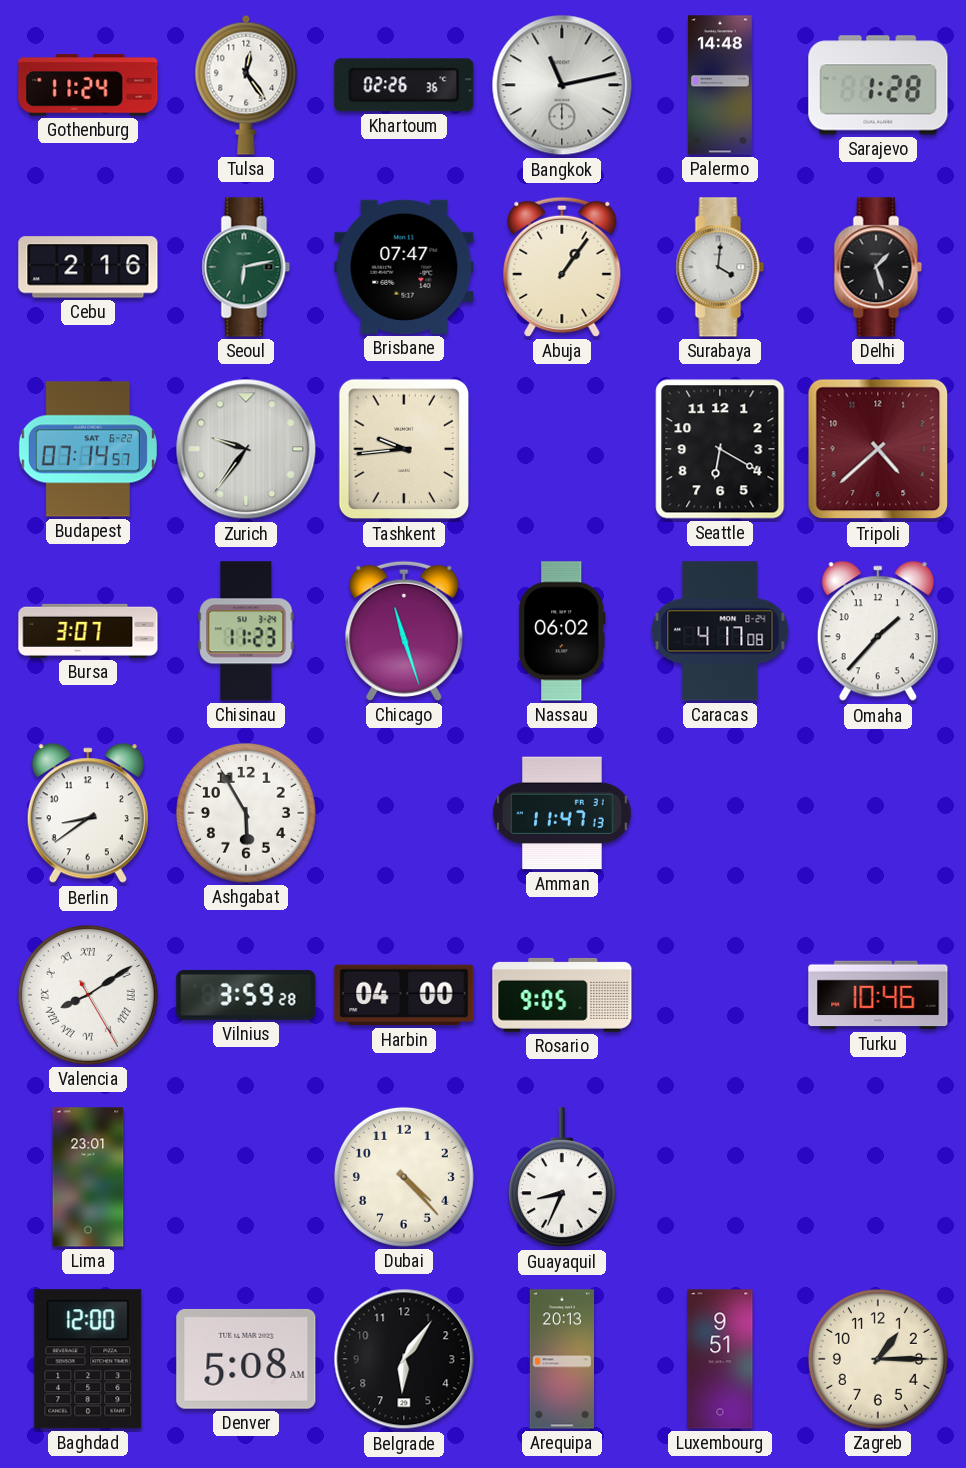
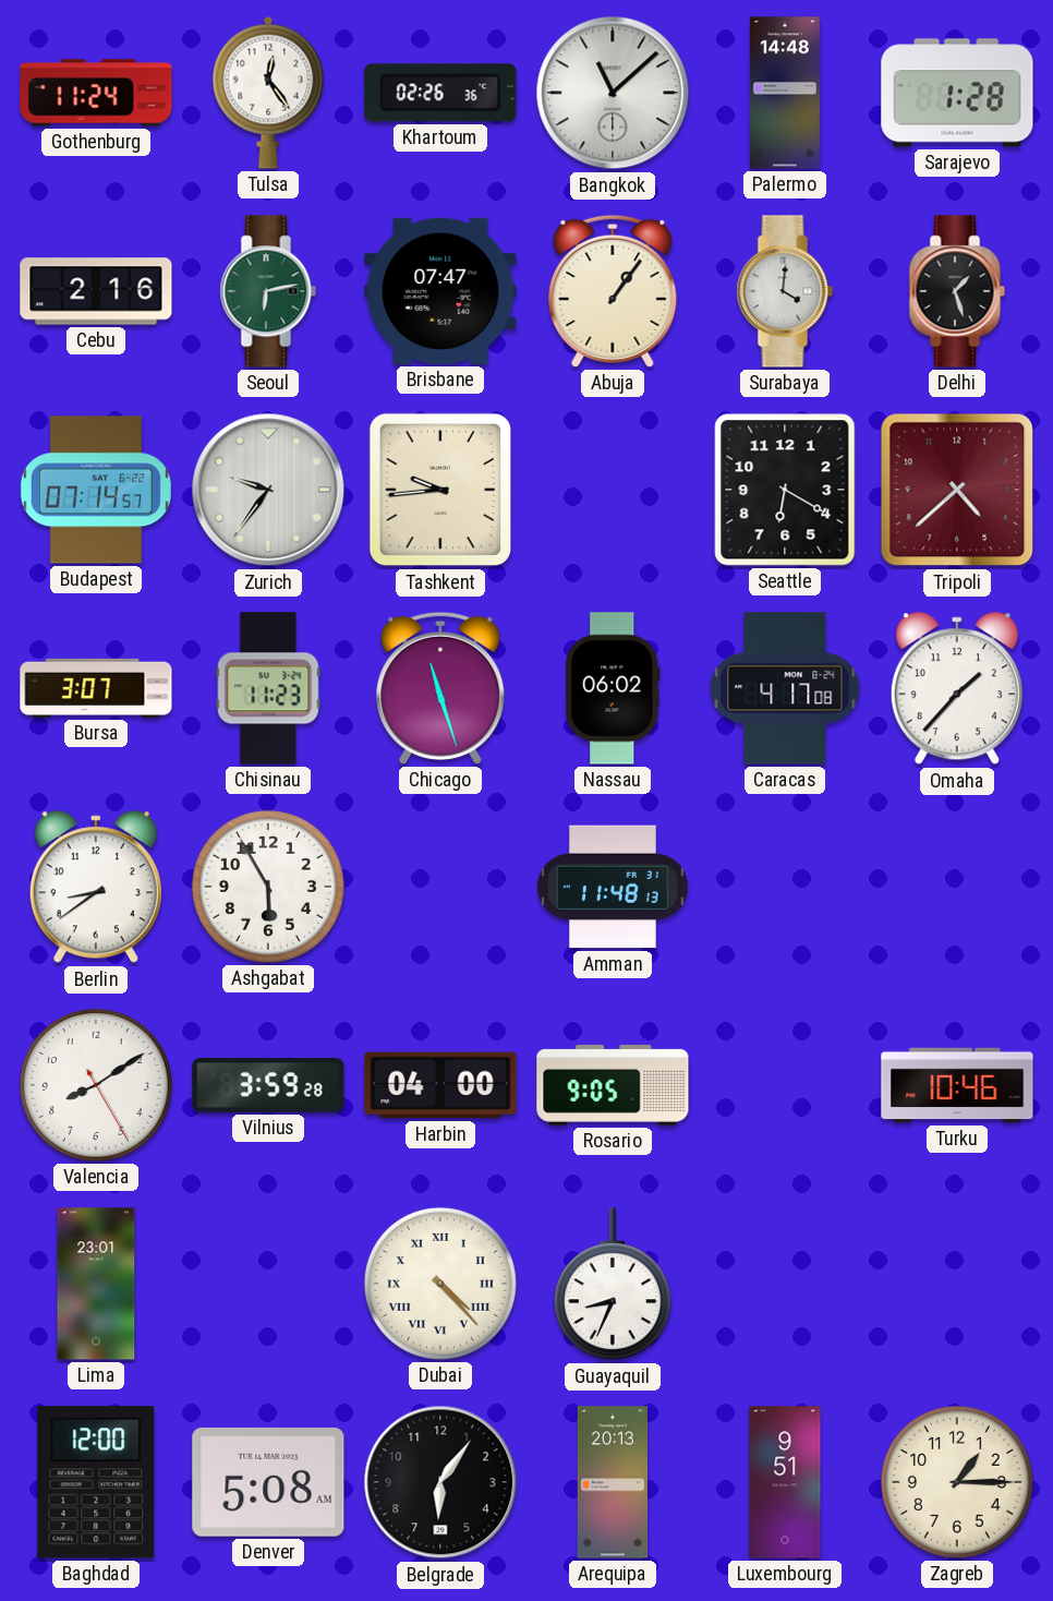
Bangkok: 11:13 -> 11:08
Amman: 11:47 -> 11:48
Valencia numerals: Roman -> Arabic
Dubai numerals: Arabic -> Roman
